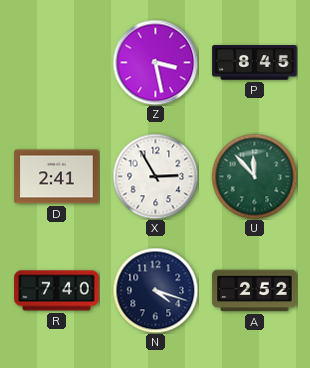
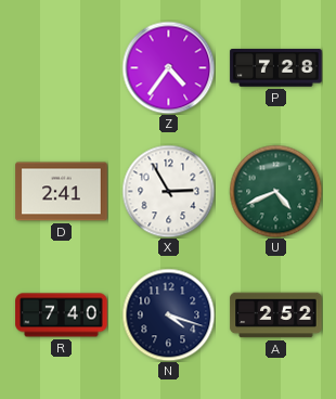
Z: 3:28 -> 4:36
P: 8:45 -> 7:28
U: 11:53 -> 4:41
